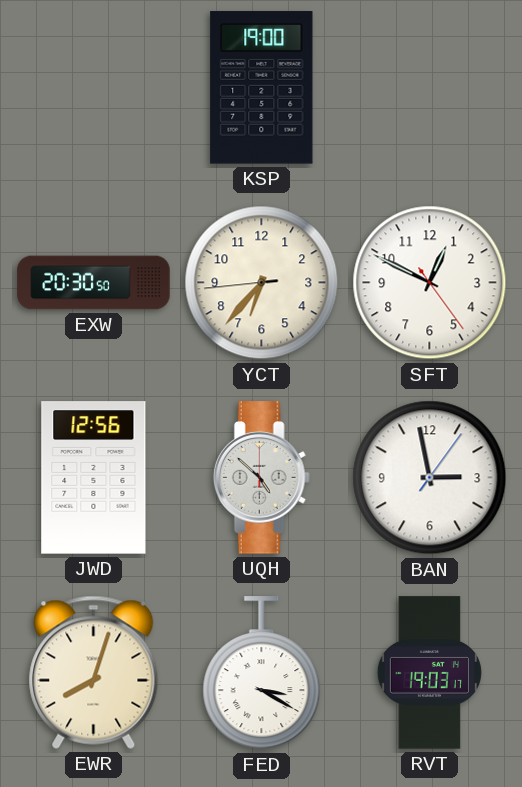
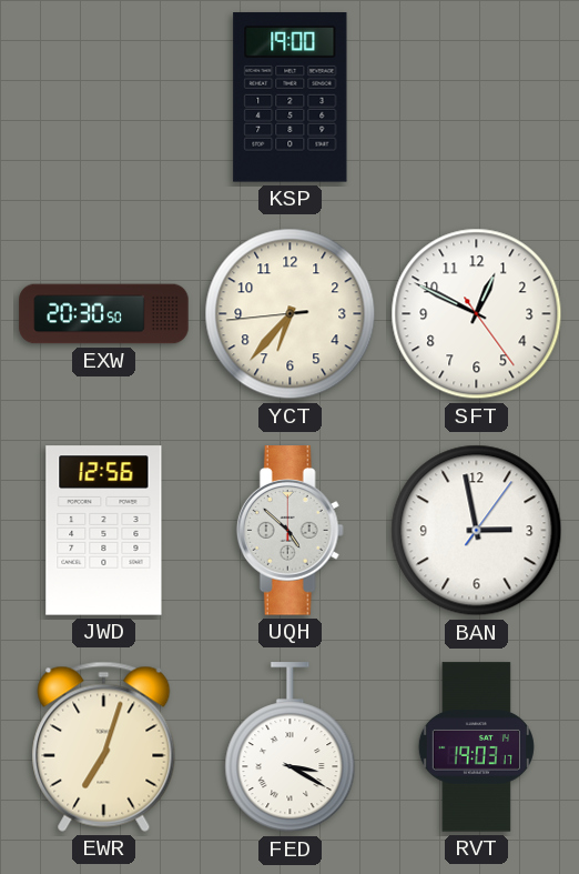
EWR: 8:03 -> 7:03
